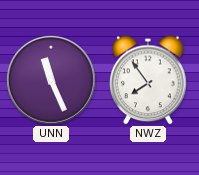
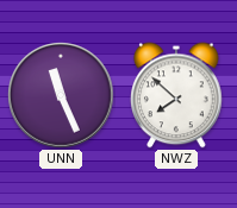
NWZ: 7:54 -> 7:52
